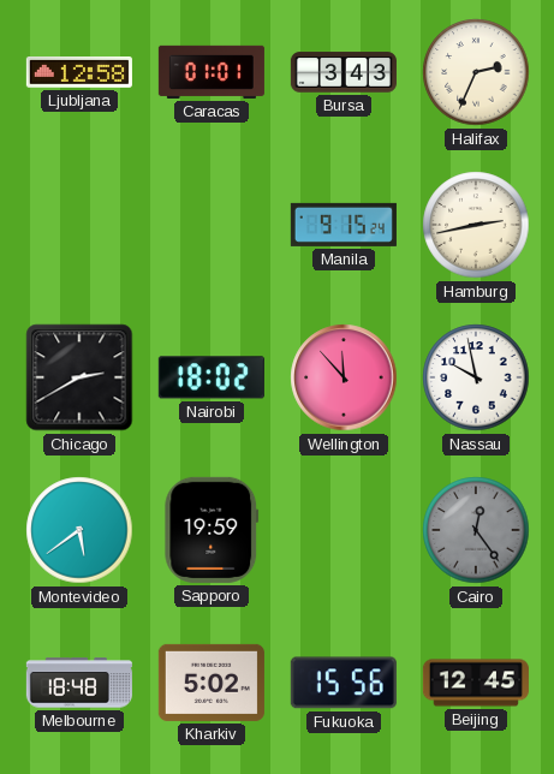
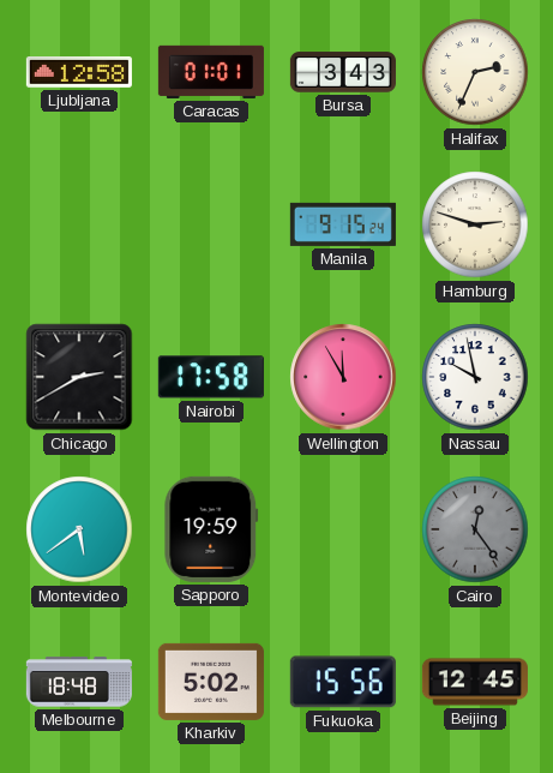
Hamburg: 2:43 -> 2:48
Nairobi: 18:02 -> 17:58
Wellington: 11:53 -> 11:55
